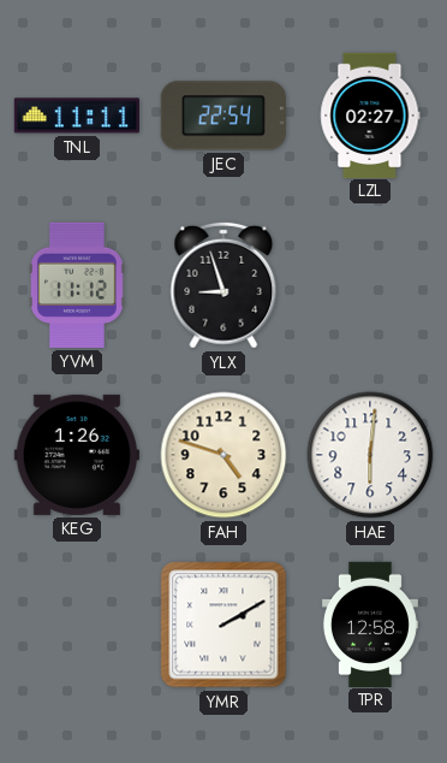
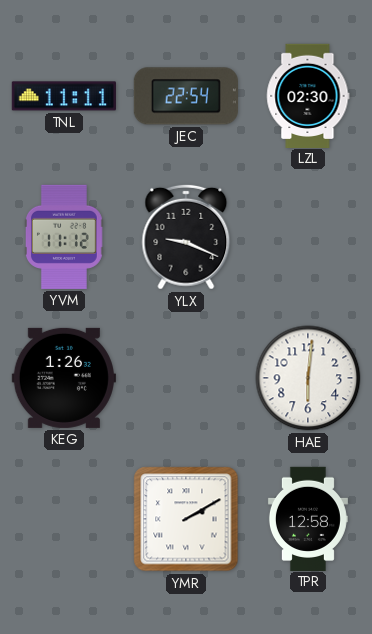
LZL: 02:27 -> 02:30
YLX: 8:57 -> 9:19
FAH: 4:48 -> none
